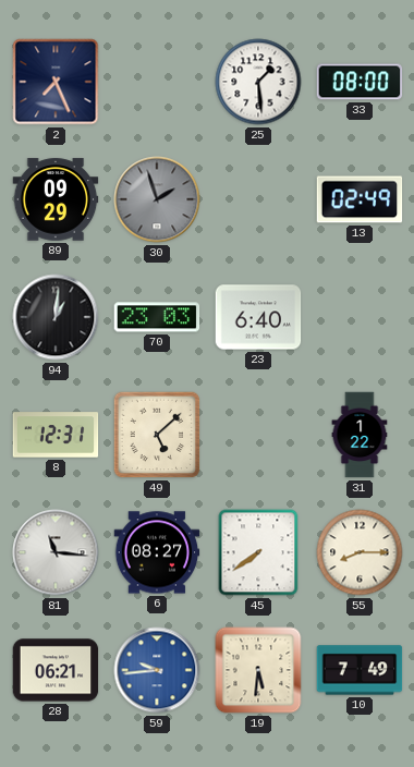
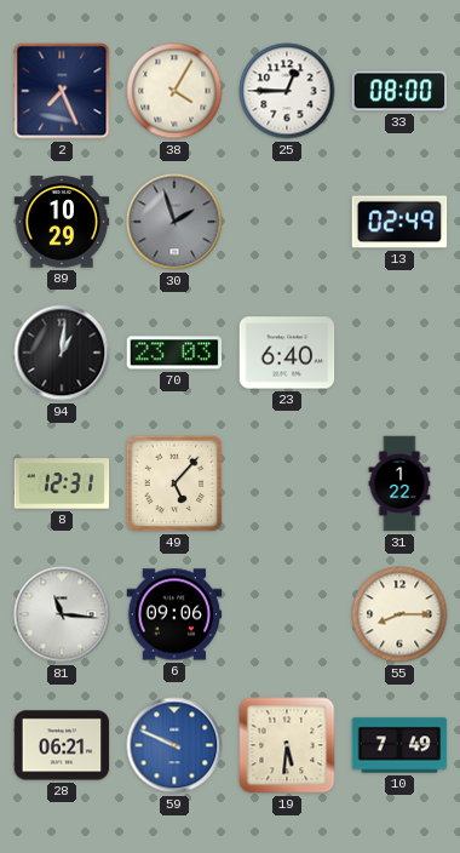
38: none -> 4:05
25: 1:29 -> 12:45
89: 09:29 -> 10:29
49: 5:08 -> 5:07
6: 08:27 -> 09:06
45: 7:39 -> none
59: 9:44 -> 9:49
